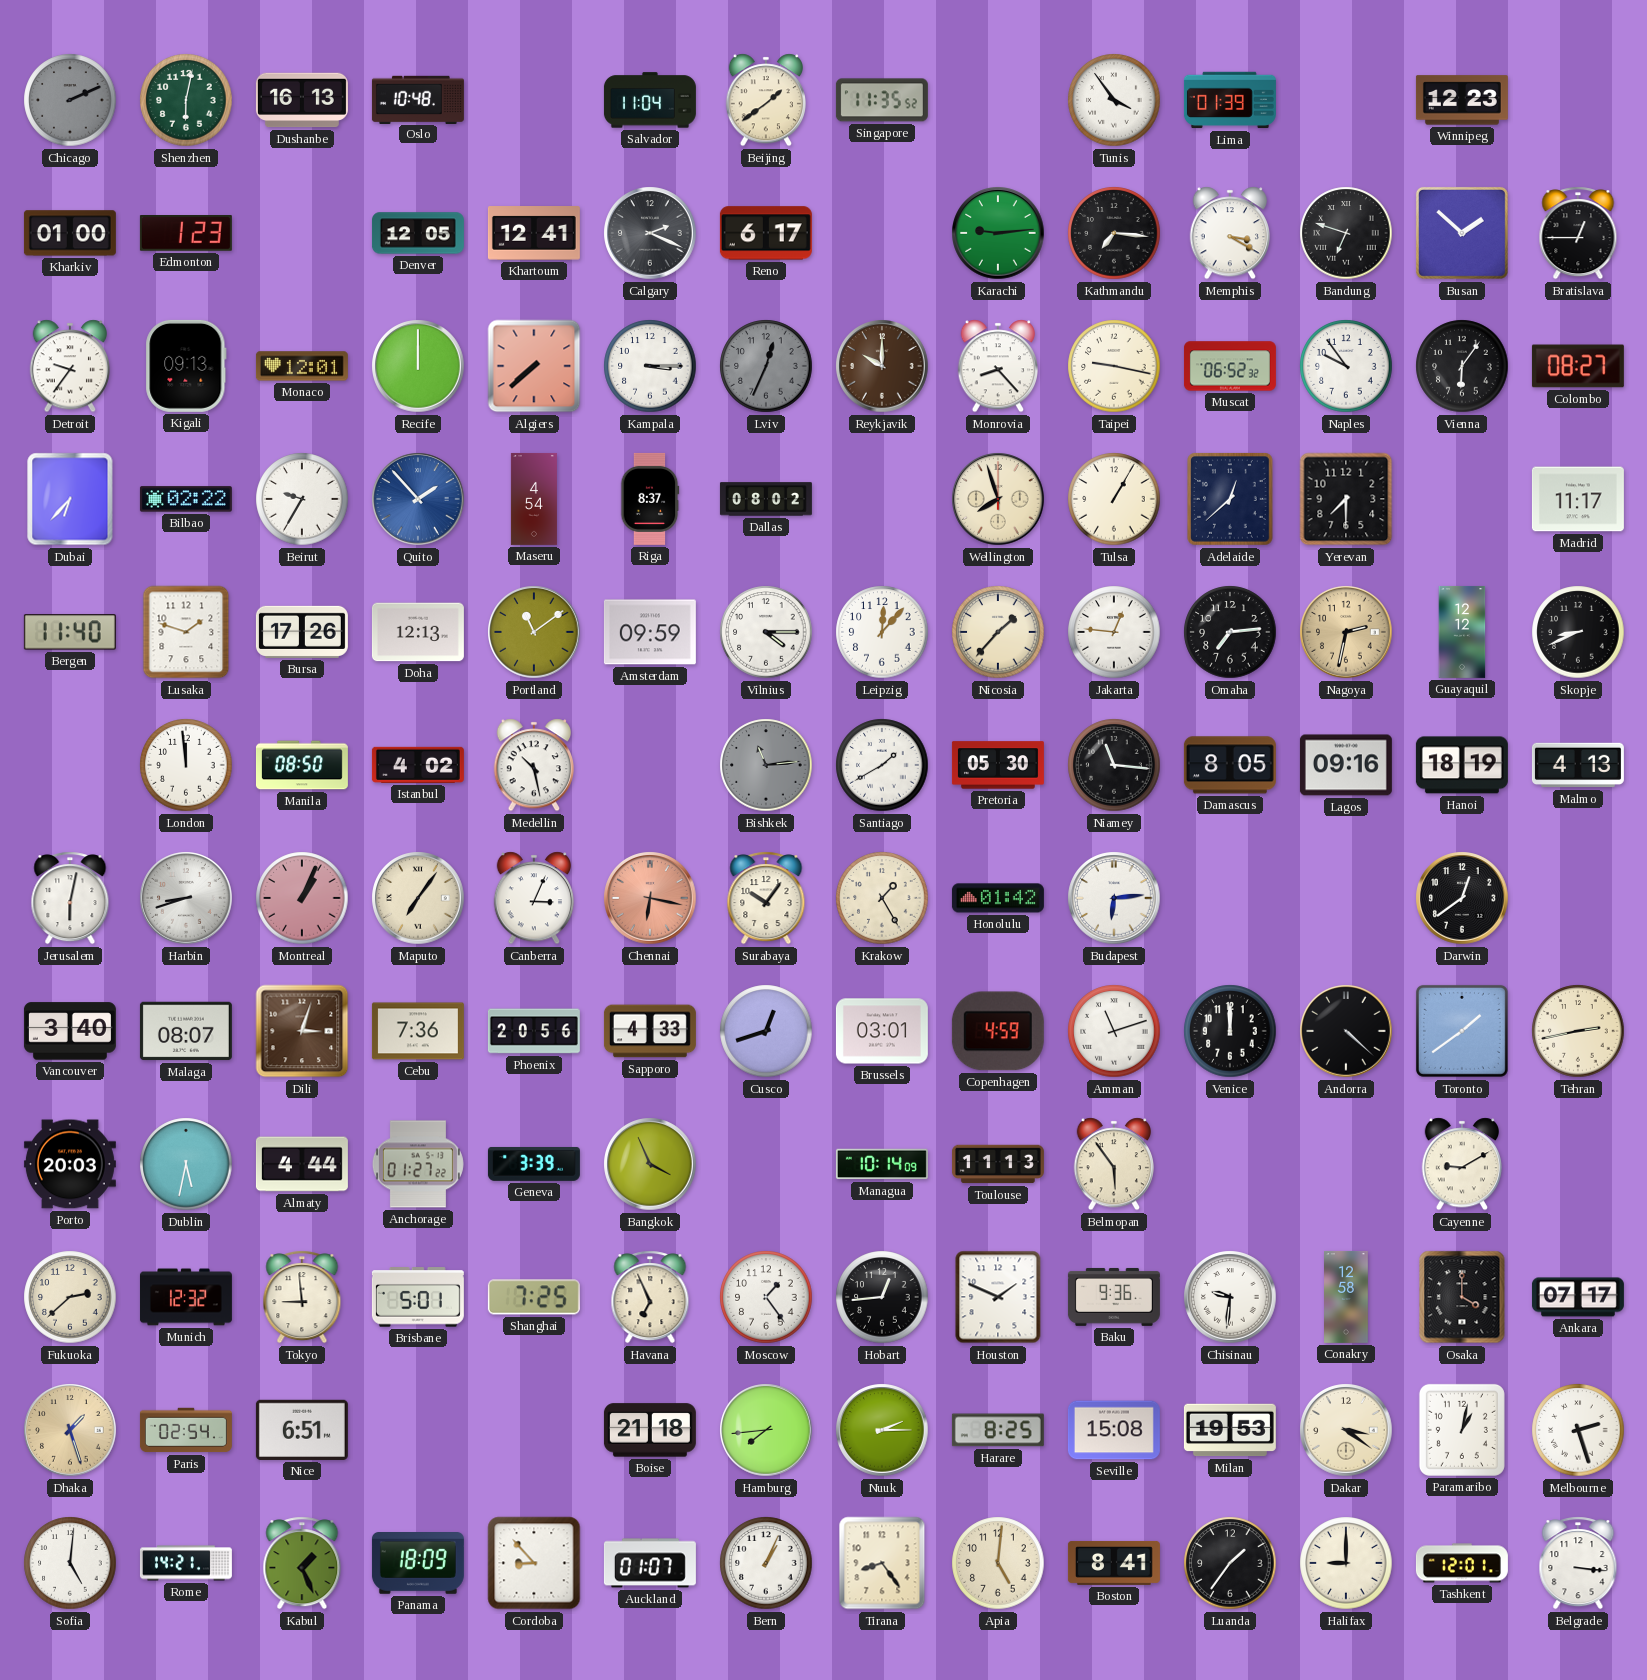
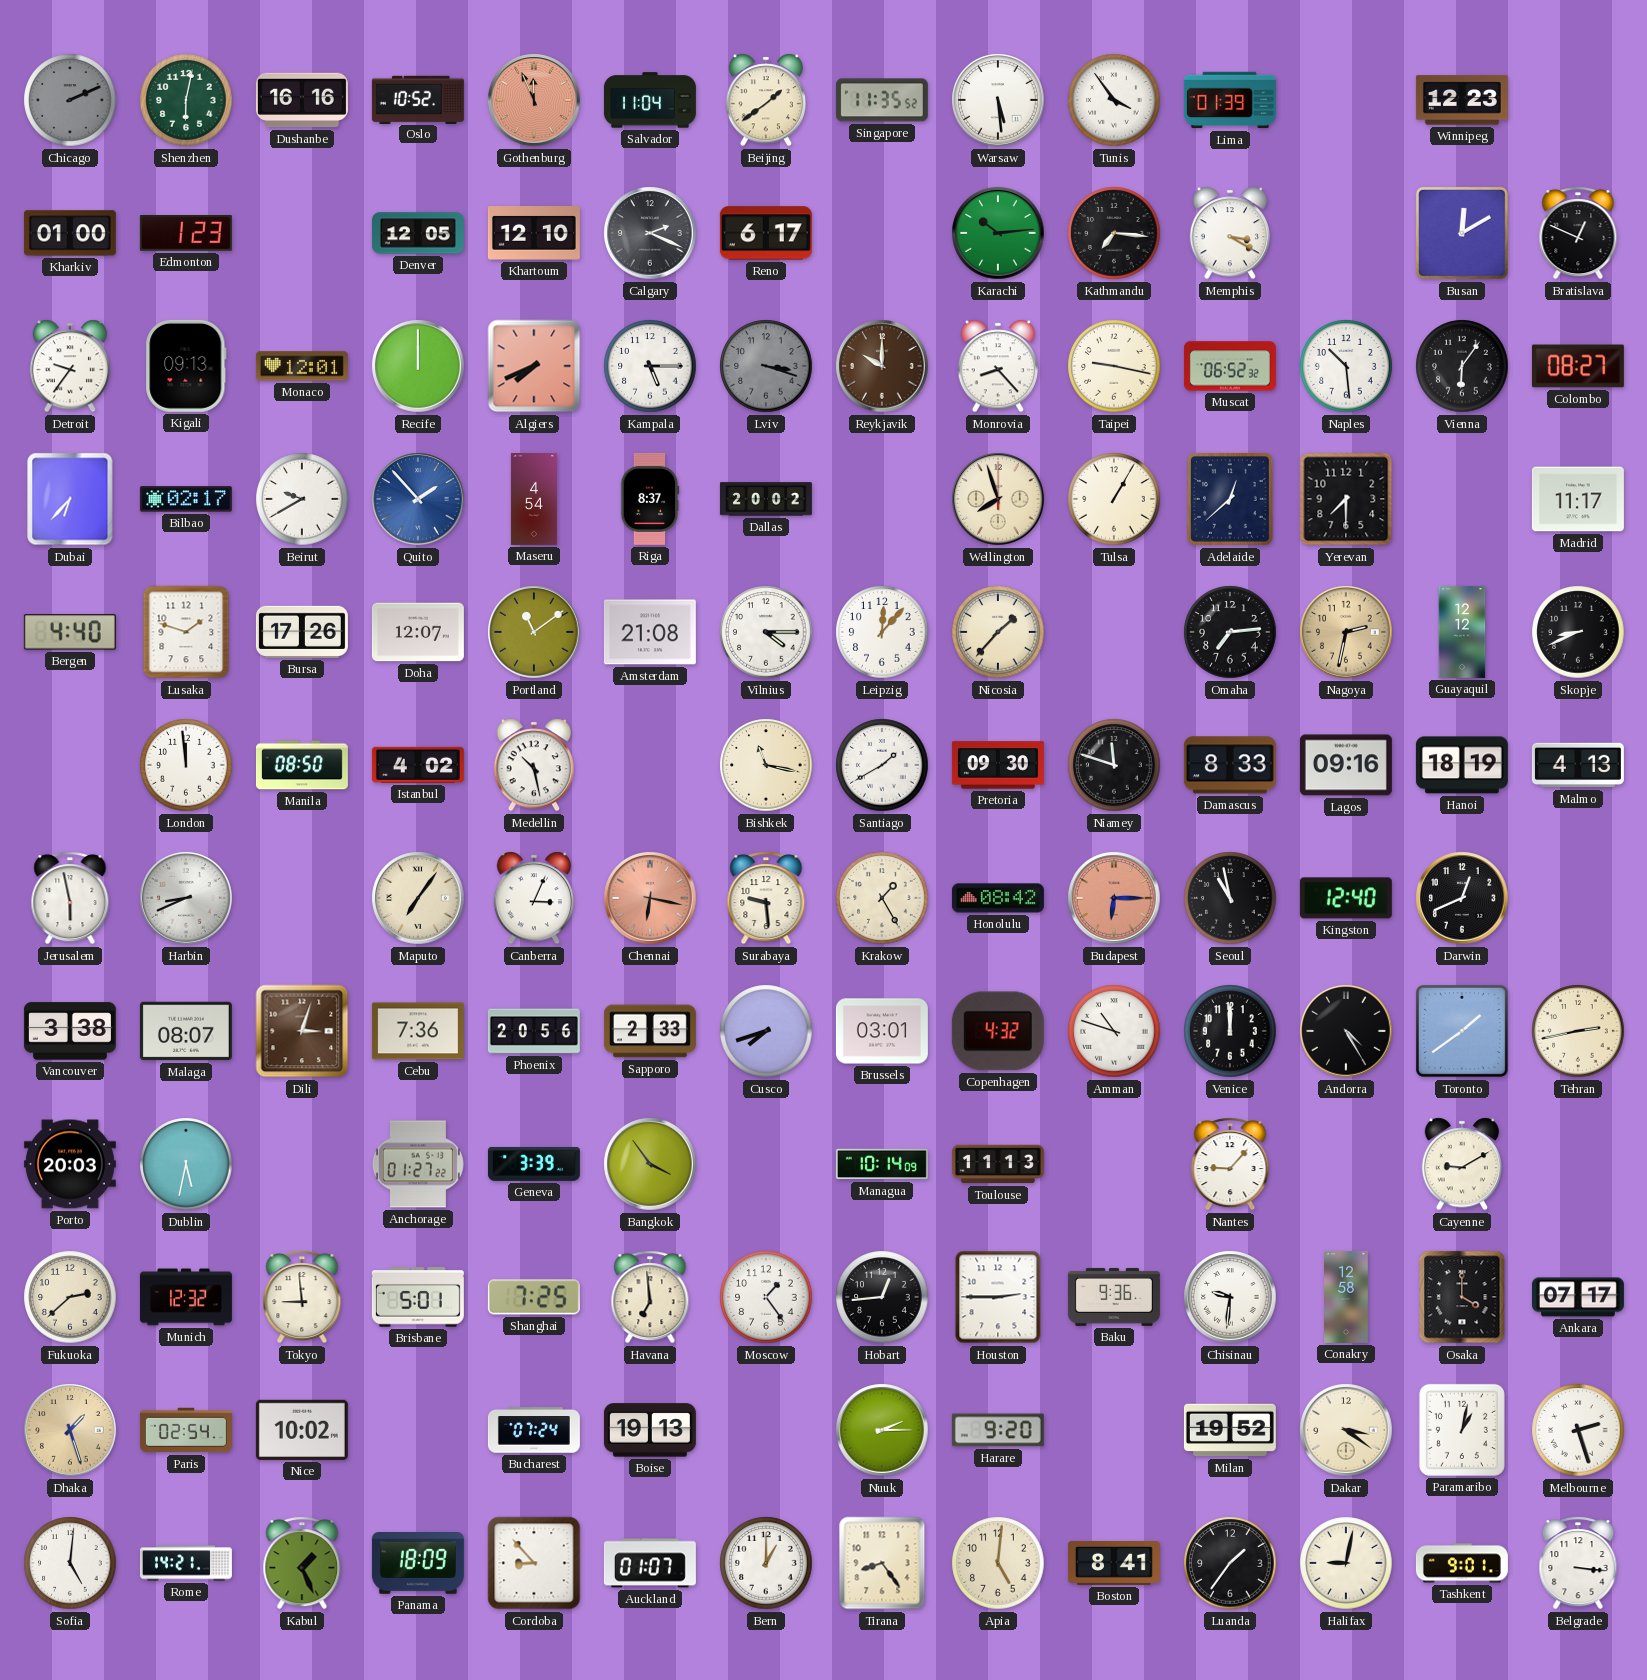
Dushanbe: 16:13 -> 16:16
Oslo: 10:48 -> 10:52
Gothenburg: none -> 11:56
Warsaw: none -> 5:29
Khartoum: 12:41 -> 12:10
Karachi: 9:14 -> 10:14
Bandung: 6:48 -> none
Busan: 1:52 -> 12:10
Bratislava: 12:45 -> 12:49
Algiers: 7:38 -> 7:41
Kampala: 3:15 -> 5:15
Lviv: 12:34 -> 3:18
Naples: 9:54 -> 10:29
Bilbao: 02:22 -> 02:17
Beirut: 9:35 -> 9:40
Dallas: 08:02 -> 20:02
Bergen: 11:40 -> 4:40
Doha: 12:13 -> 12:07
Amsterdam: 09:59 -> 21:08
Jakarta: 12:46 -> none
Bishkek: 11:14 -> 11:17
Bishkek dial: grey -> cream
Pretoria: 05:30 -> 09:30
Niamey: 11:16 -> 11:48
Damascus: 8:05 -> 8:33
Jerusalem: 6:02 -> 5:58
Harbin: 8:42 -> 8:41
Montreal: 1:04 -> none
Surabaya: 10:06 -> 9:29
Honolulu: 01:42 -> 08:42
Budapest: 6:14 -> 6:15
Budapest dial: white -> salmon
Seoul: none -> 10:58
Kingston: none -> 12:40
Darwin: 12:39 -> 12:41
Vancouver: 3:40 -> 3:38
Sapporo: 4:33 -> 2:33
Cusco: 12:42 -> 7:42
Copenhagen: 4:59 -> 4:32
Amman: 11:12 -> 10:48
Andorra: 4:22 -> 4:25
Almaty: 4:44 -> none
Bangkok: 3:56 -> 3:54
Belmopan: 5:54 -> none
Nantes: none -> 9:07
Havana: 6:56 -> 6:59
Houston: 1:49 -> 2:45
Nice: 6:51 -> 10:02
Bucharest: none -> 07:24
Boise: 21:18 -> 19:13
Hamburg: 7:44 -> none
Harare: 8:25 -> 9:20
Seville: 15:08 -> none
Milan: 19:53 -> 19:52
Bern: 1:04 -> 1:00
Halifax: 9:00 -> 9:02
Tashkent: 12:01 -> 9:01
